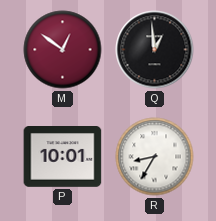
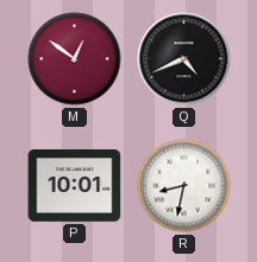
Q: 12:59 -> 4:41
R: 8:35 -> 8:32
